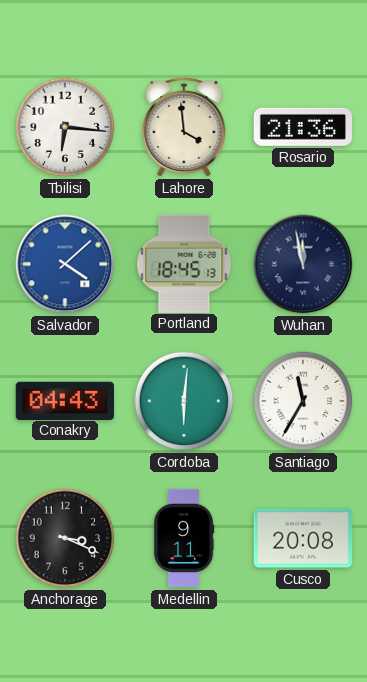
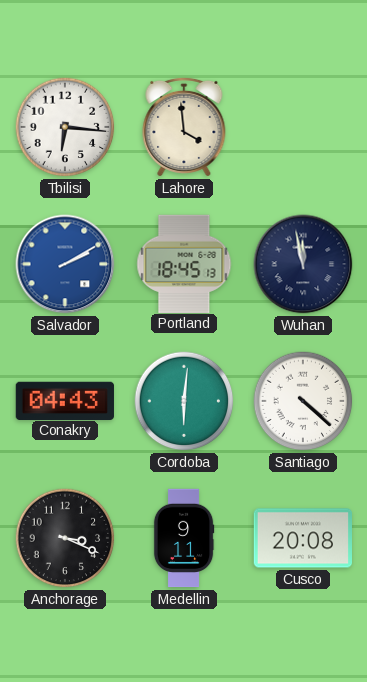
Rosario: 21:36 -> none
Salvador: 4:08 -> 2:10
Santiago: 11:35 -> 4:22
